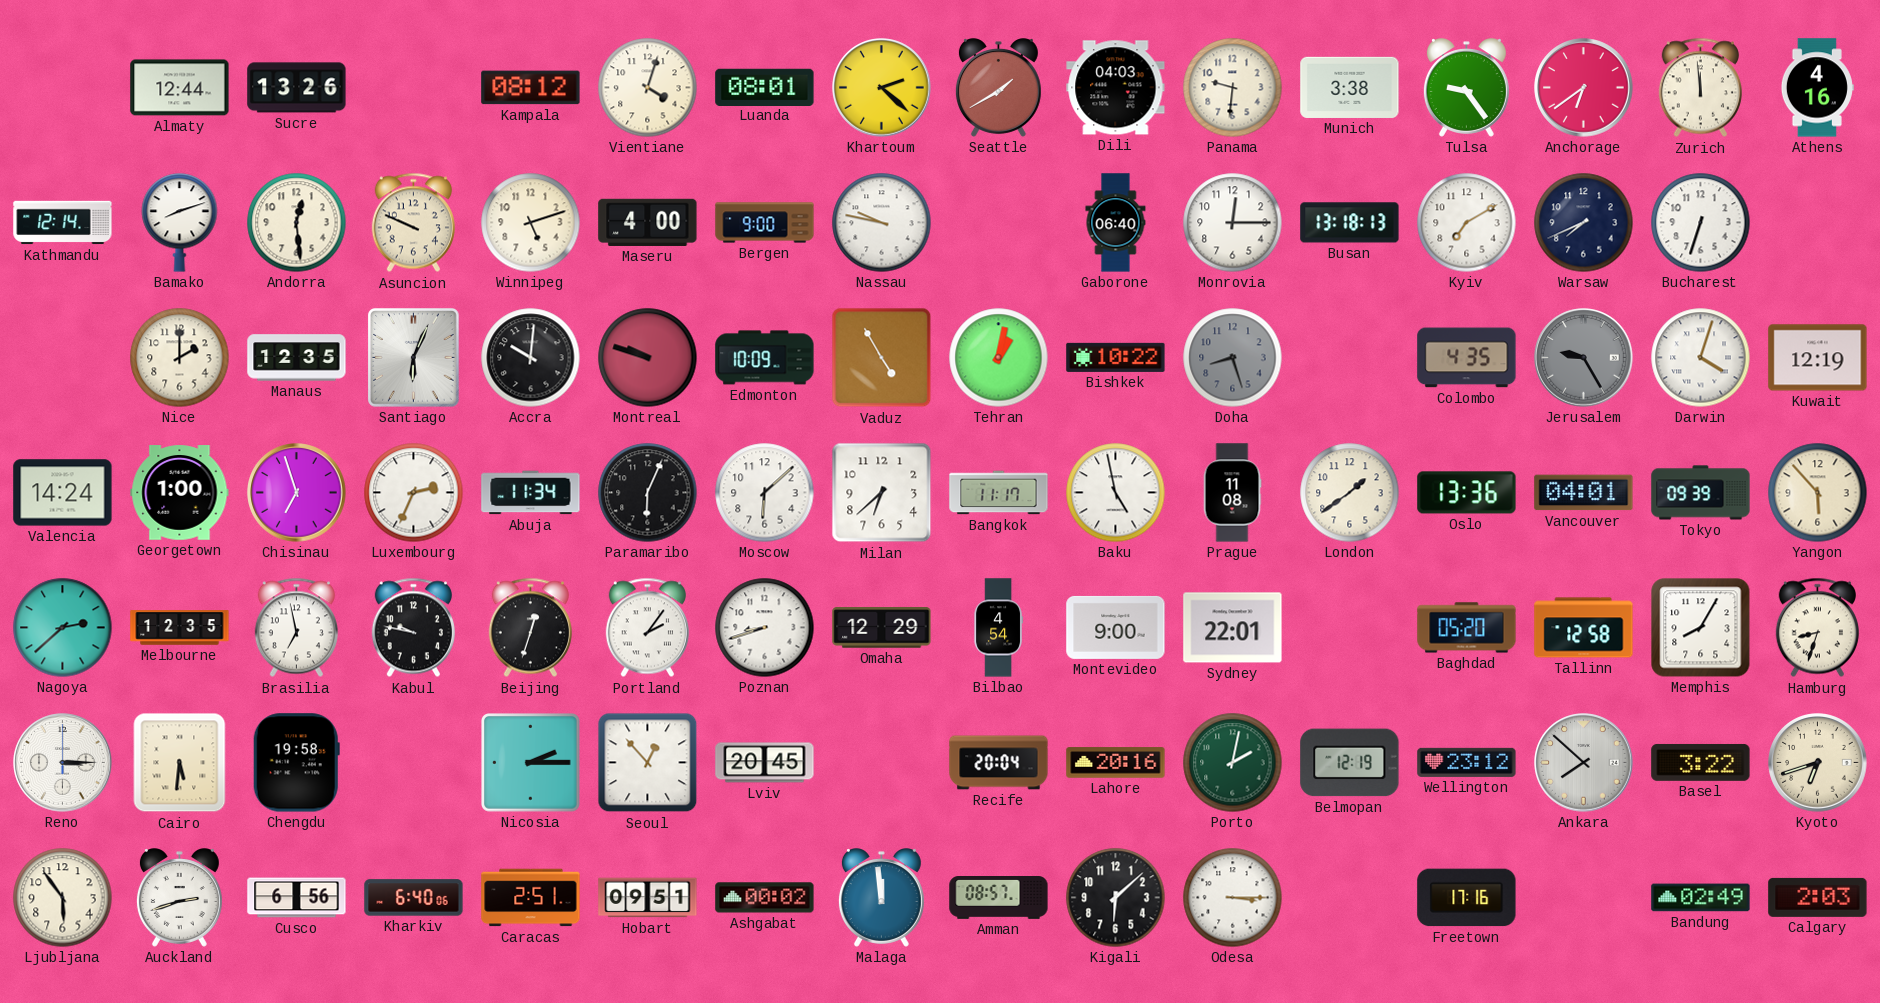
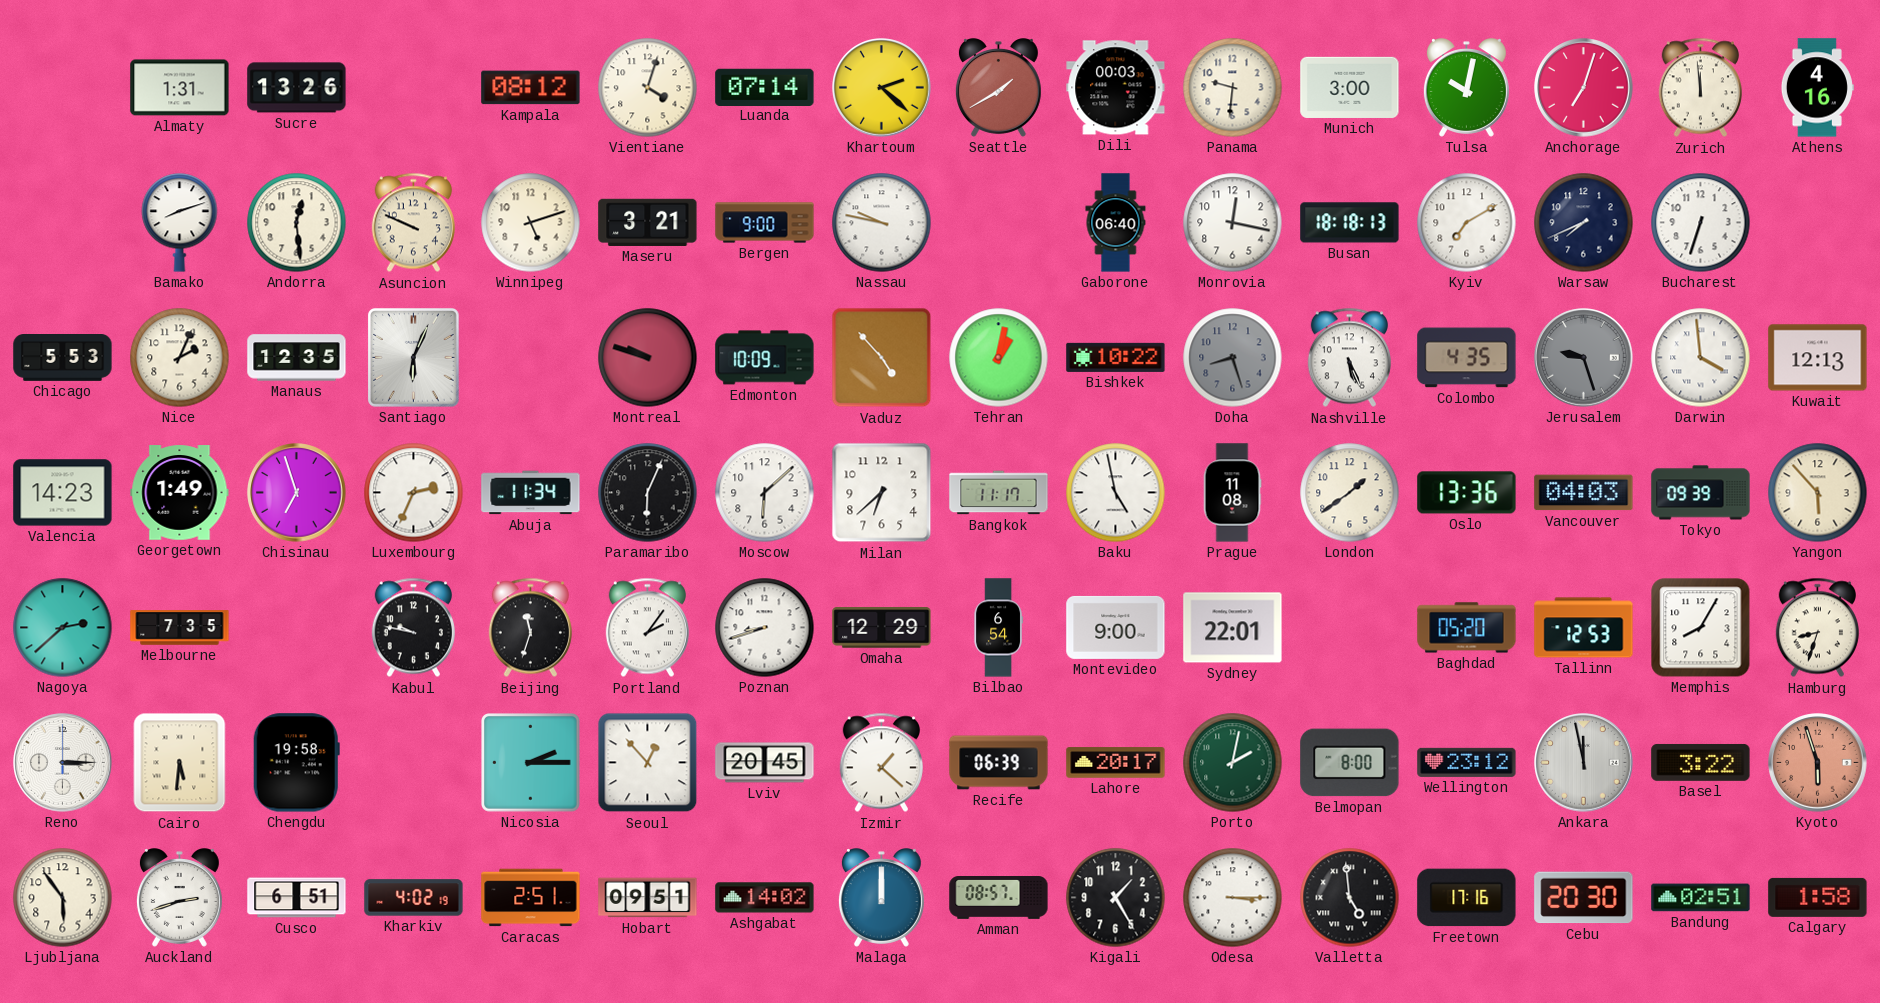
Almaty: 12:44 -> 1:31
Luanda: 08:01 -> 07:14
Dili: 04:03 -> 00:03
Munich: 3:38 -> 3:00
Tulsa: 9:24 -> 10:02
Anchorage: 6:39 -> 7:03
Kathmandu: 12:14 -> none
Maseru: 4:00 -> 3:21
Monrovia: 12:15 -> 12:17
Busan: 13:18 -> 18:18
Chicago: none -> 5:53
Nice: 2:00 -> 2:04
Accra: 10:01 -> none
Vaduz: 4:55 -> 4:53
Nashville: none -> 5:26
Jerusalem: 9:25 -> 9:27
Darwin: 4:03 -> 3:59
Kuwait: 12:19 -> 12:13
Valencia: 14:24 -> 14:23
Georgetown: 1:00 -> 1:49
Vancouver: 04:01 -> 04:03
Melbourne: 12:35 -> 7:35
Brasilia: 6:58 -> none
Beijing: 12:33 -> 11:33
Bilbao: 4:54 -> 6:54
Tallinn: 12:58 -> 12:53
Izmir: none -> 1:22
Recife: 20:04 -> 06:39
Lahore: 20:16 -> 20:17
Belmopan: 12:19 -> 8:00
Ankara: 7:52 -> 11:58
Kyoto: 6:42 -> 5:57
Kyoto dial: cream -> salmon
Cusco: 6:56 -> 6:51
Kharkiv: 6:40 -> 4:02
Ashgabat: 00:02 -> 14:02
Malaga: 11:59 -> 12:00
Kigali: 6:08 -> 1:25
Valletta: none -> 4:59
Cebu: none -> 20:30
Bandung: 02:49 -> 02:51
Calgary: 2:03 -> 1:58
